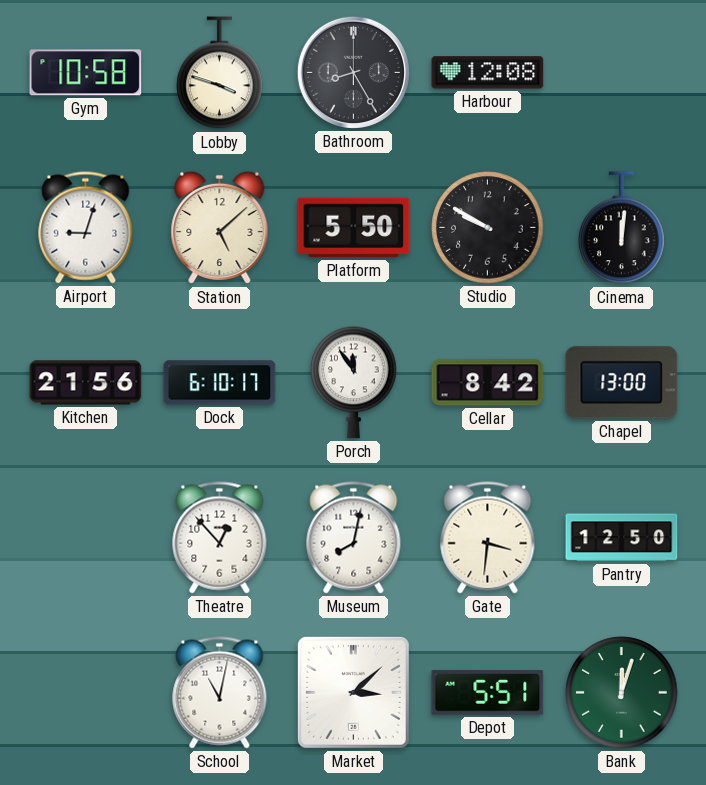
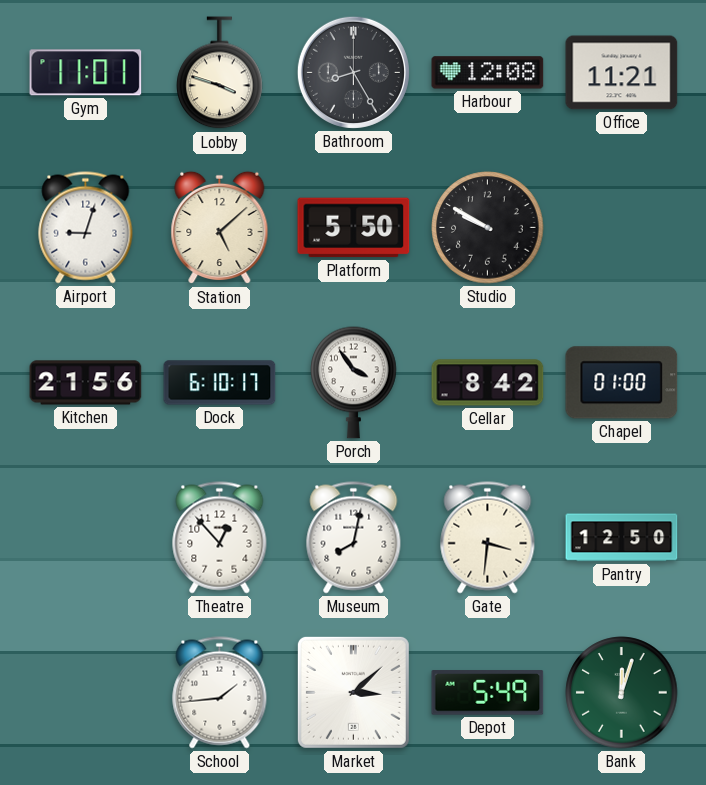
Gym: 10:58 -> 11:01
Office: none -> 11:21
Cinema: 12:01 -> none
Porch: 11:54 -> 3:54
Chapel: 13:00 -> 01:00
School: 11:02 -> 1:44
Depot: 5:51 -> 5:49
